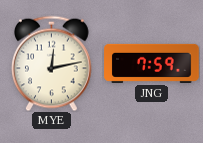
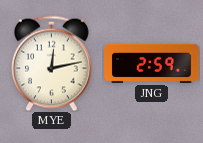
JNG: 7:59 -> 2:59
